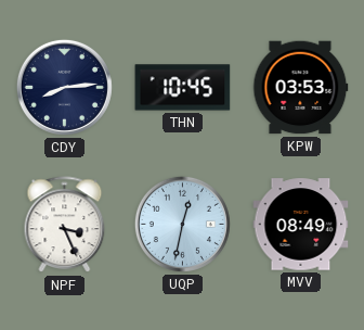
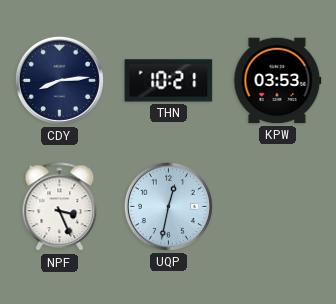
THN: 10:45 -> 10:21
MVV: 08:49 -> none
